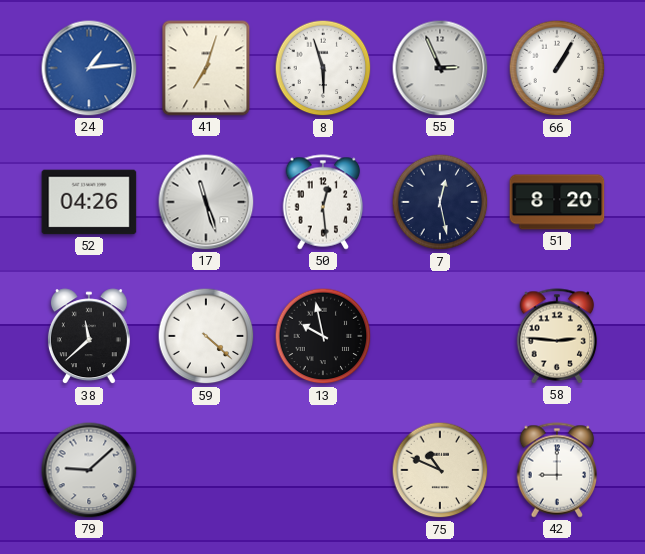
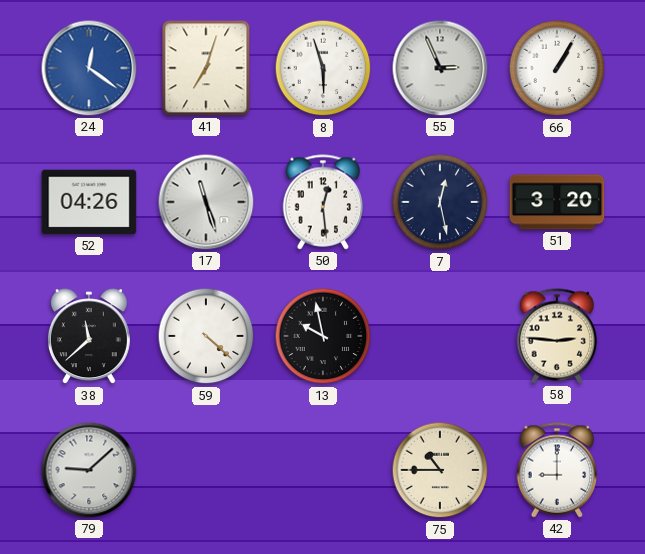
24: 1:14 -> 12:21
51: 8:20 -> 3:20
75: 10:49 -> 10:45
